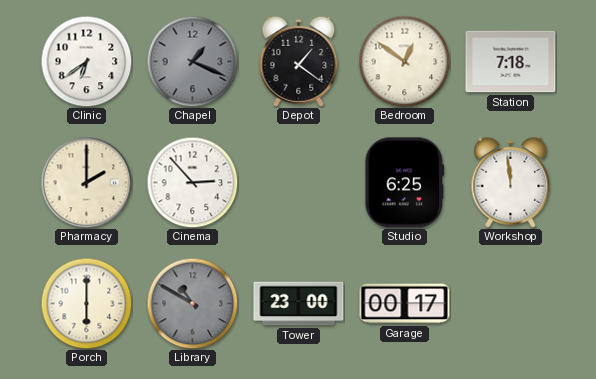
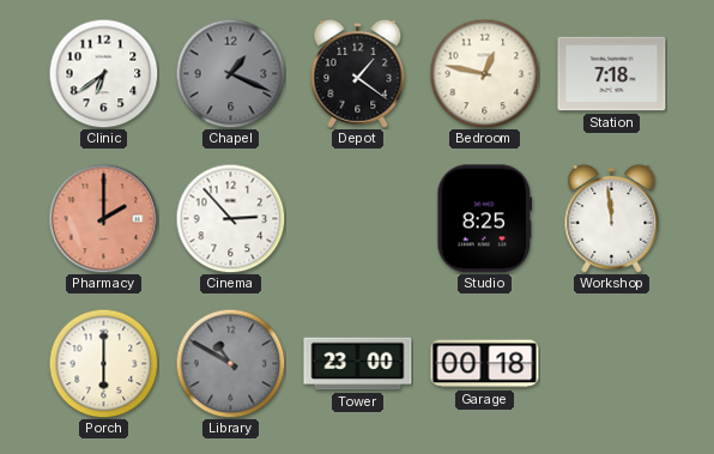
Bedroom: 12:51 -> 12:47
Pharmacy dial: cream -> salmon
Studio: 6:25 -> 8:25
Garage: 00:17 -> 00:18
